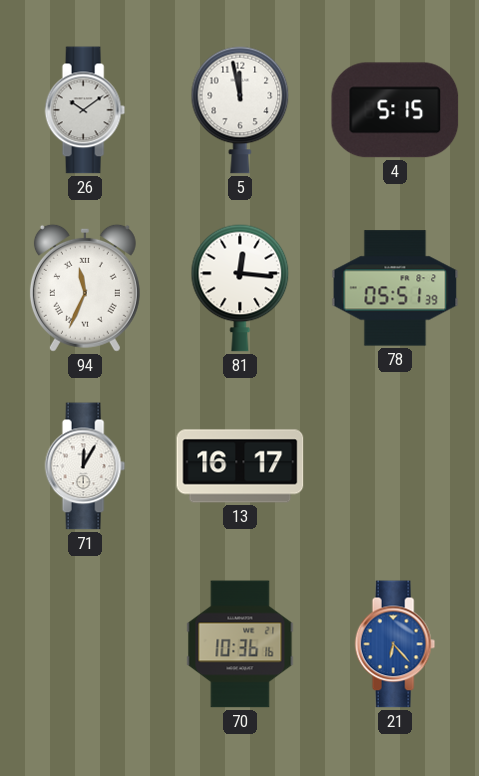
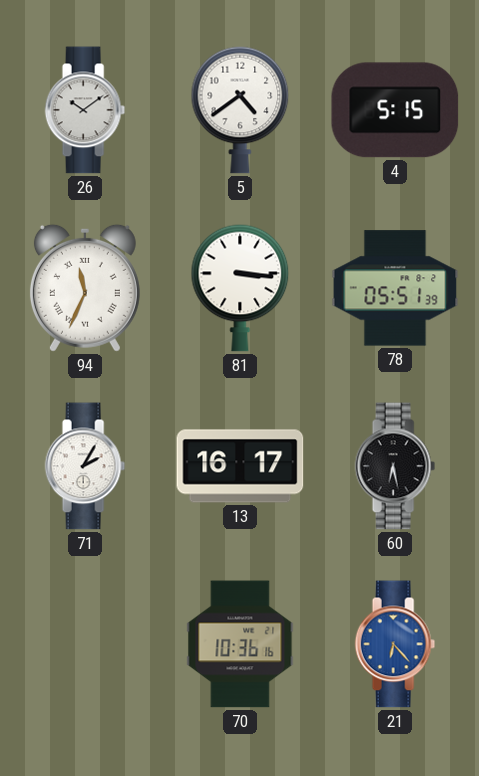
5: 11:58 -> 4:39
81: 12:16 -> 3:16
71: 12:05 -> 2:05
60: none -> 6:28
